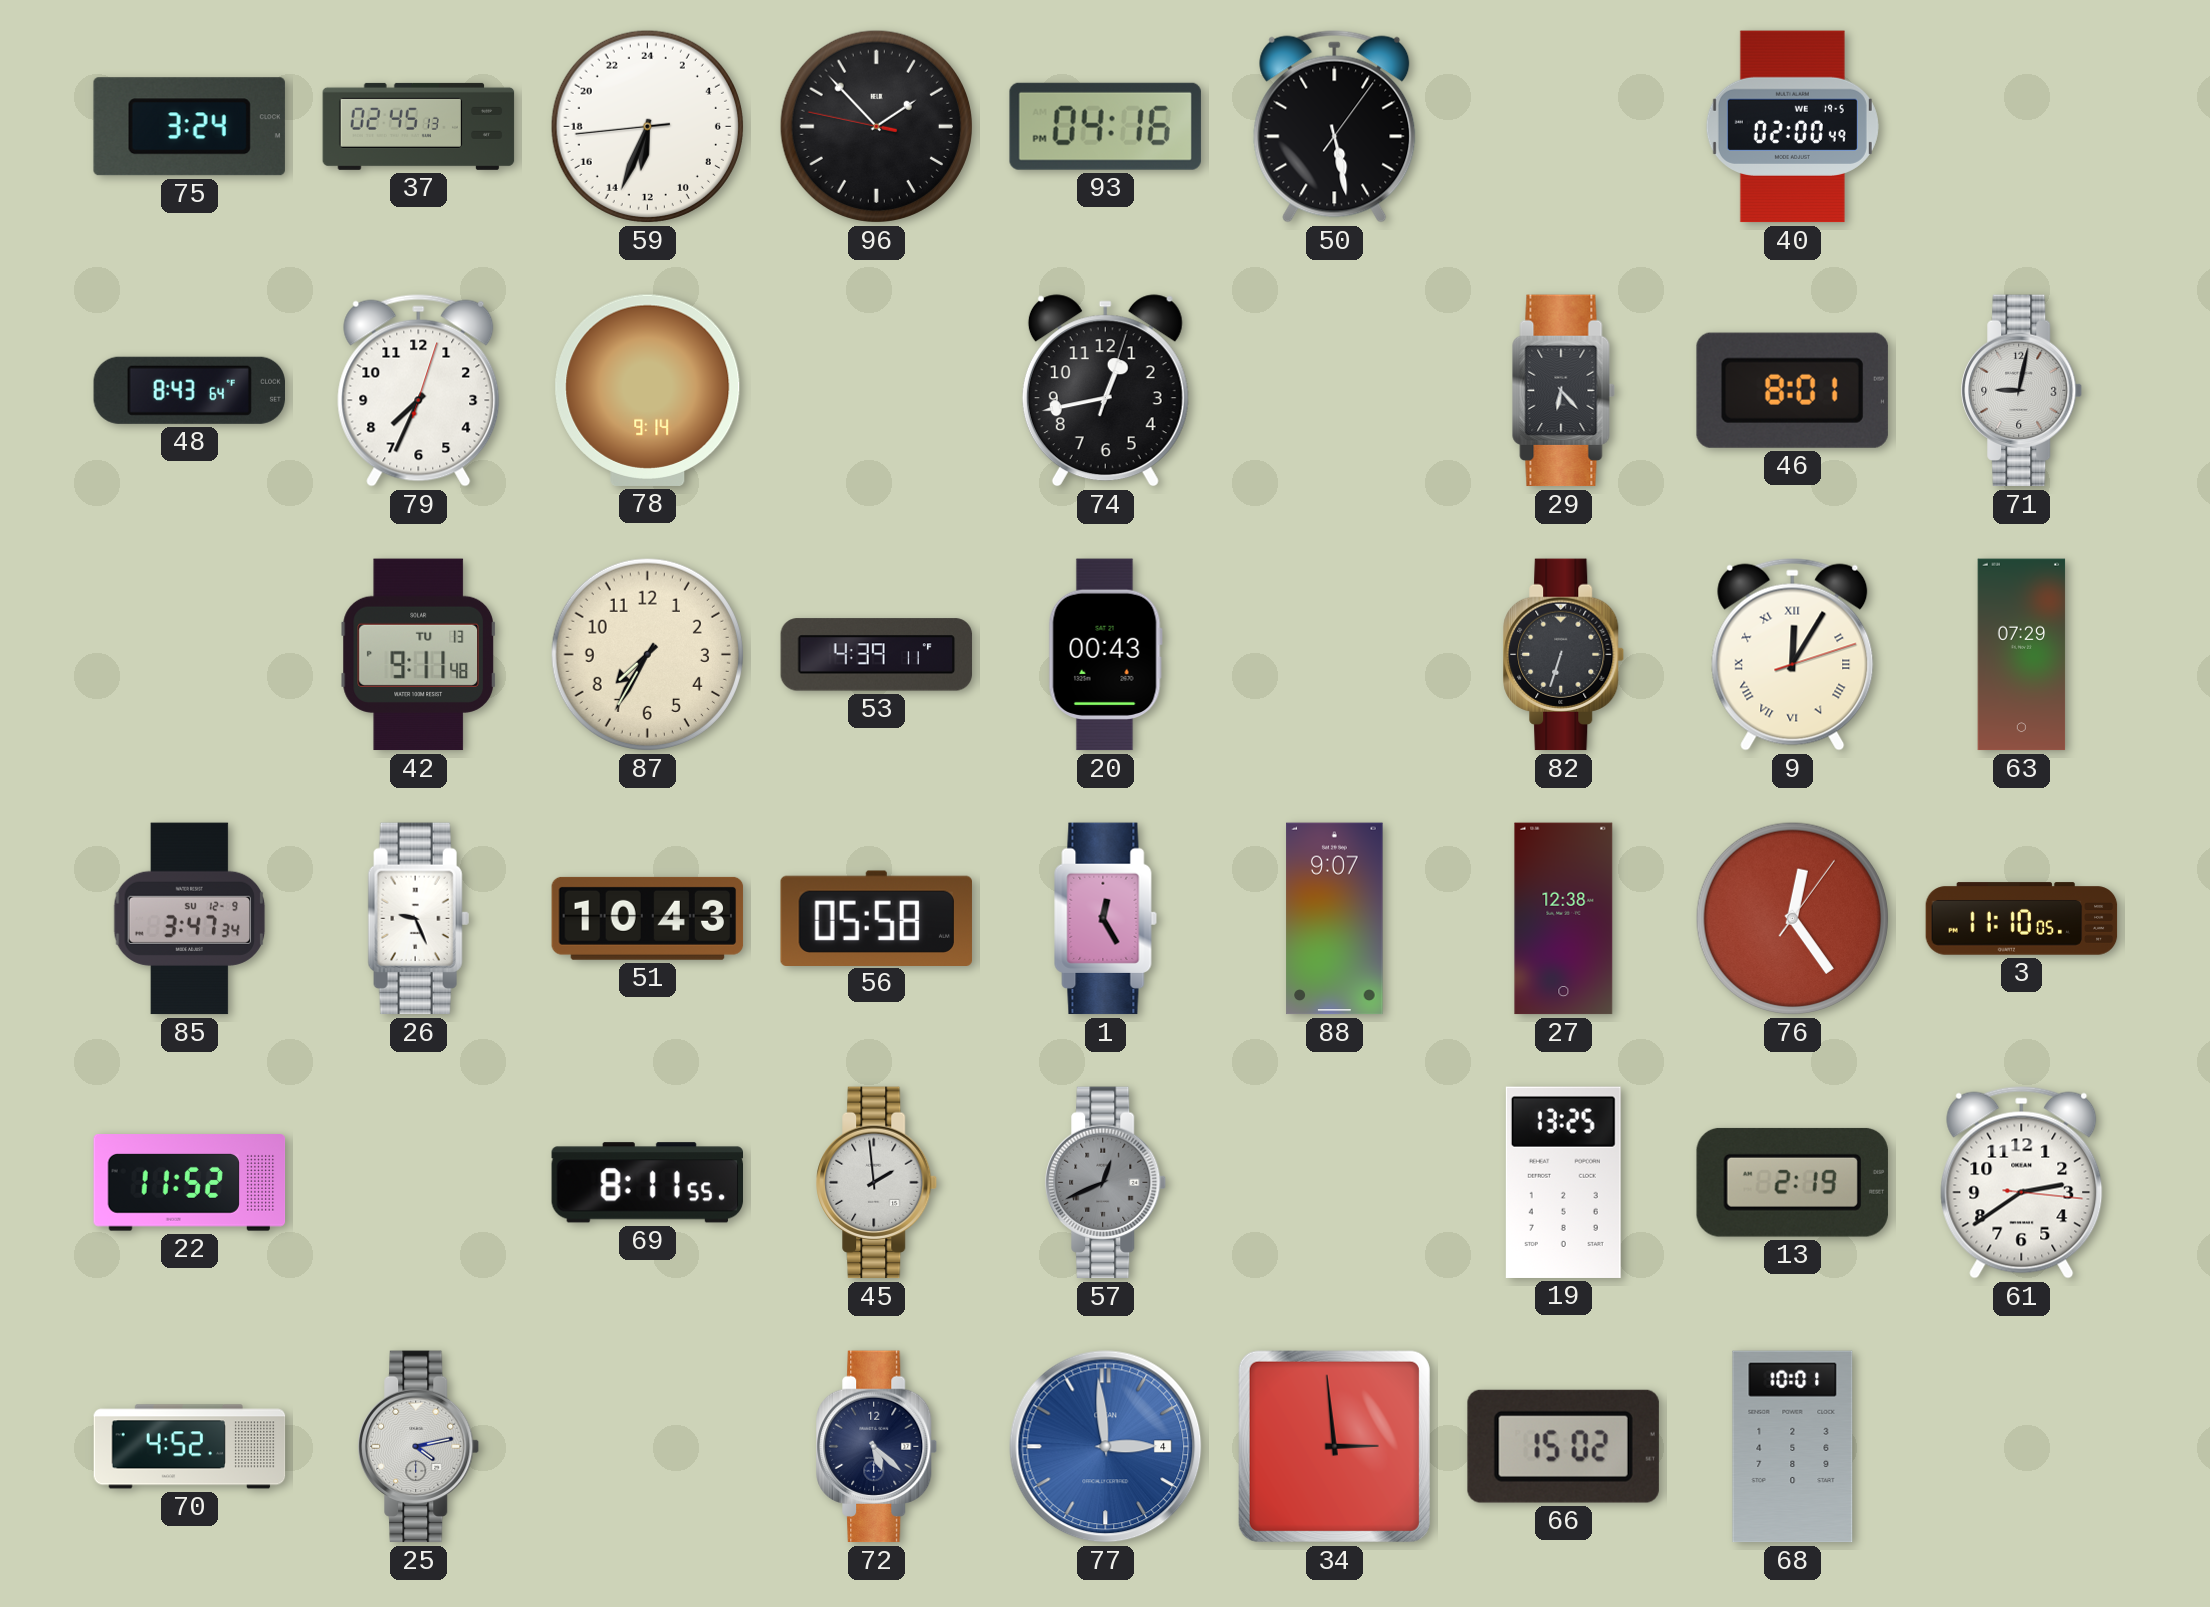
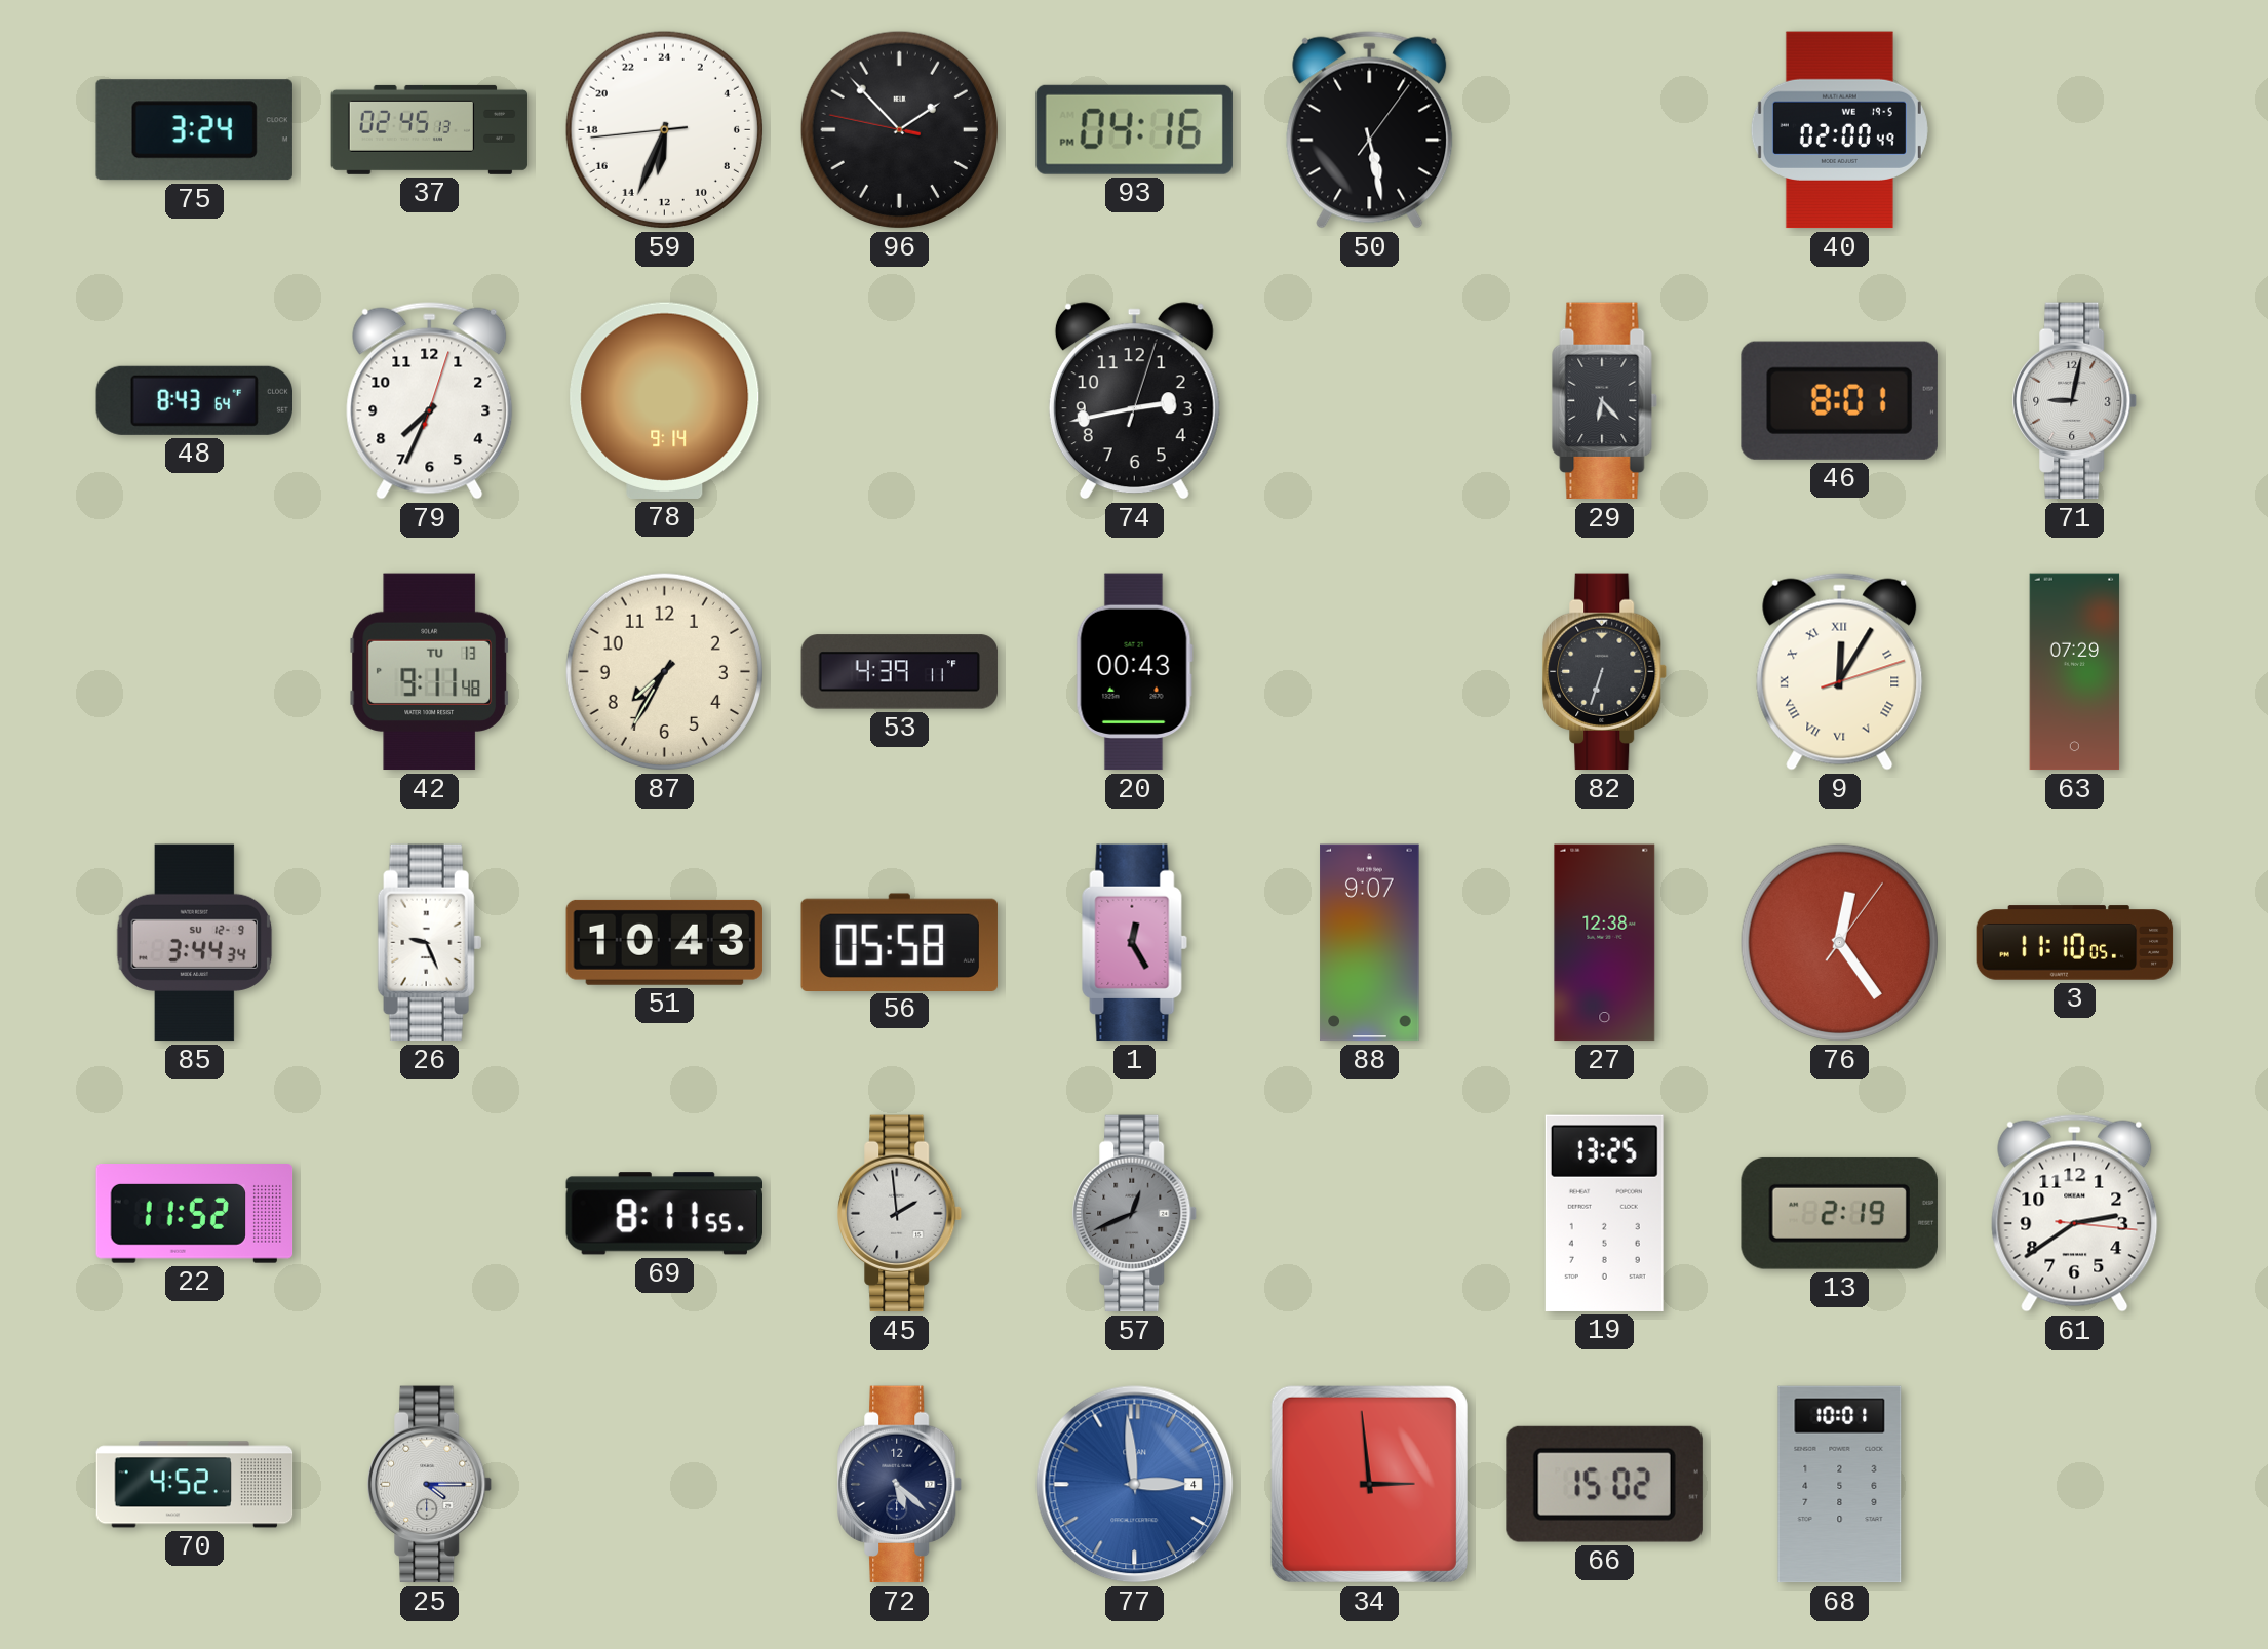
74: 12:43 -> 2:43
85: 3:47 -> 3:44
25: 4:13 -> 4:15
